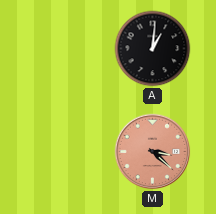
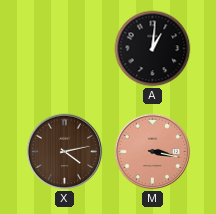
X: none -> 4:13
M: 3:22 -> 3:17
